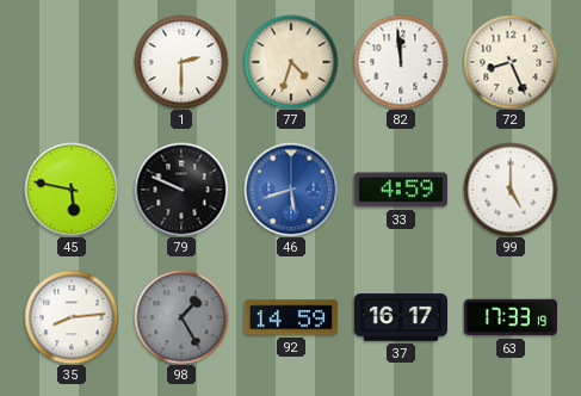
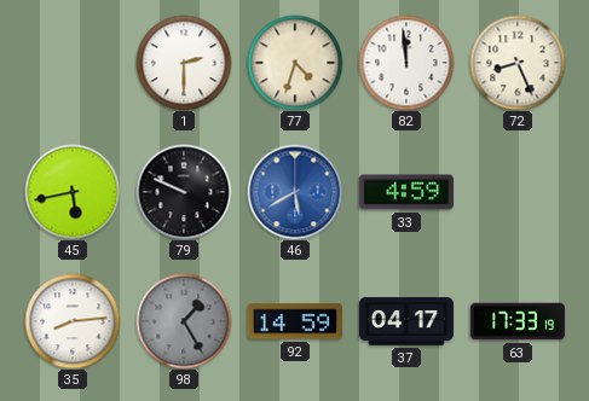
45: 5:47 -> 5:43
46: 5:42 -> 5:40
99: 5:00 -> none
37: 16:17 -> 04:17
